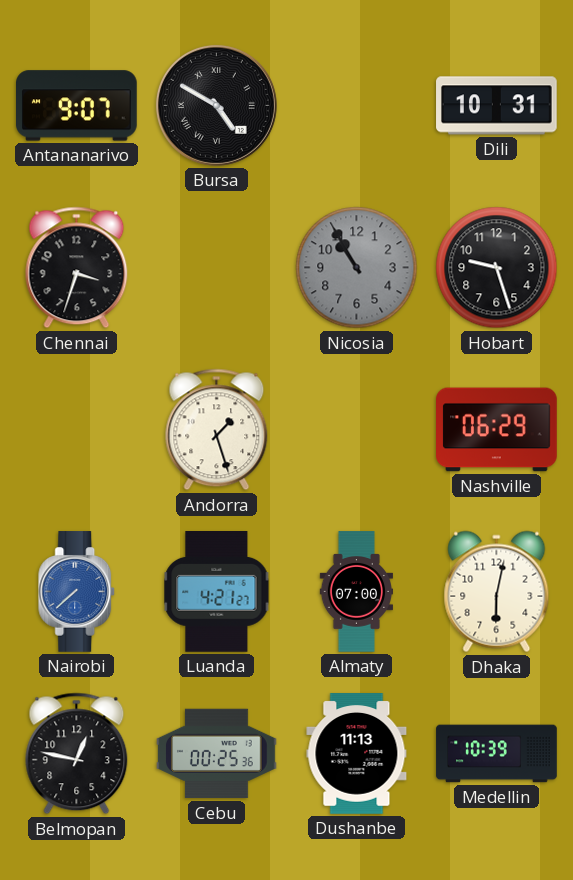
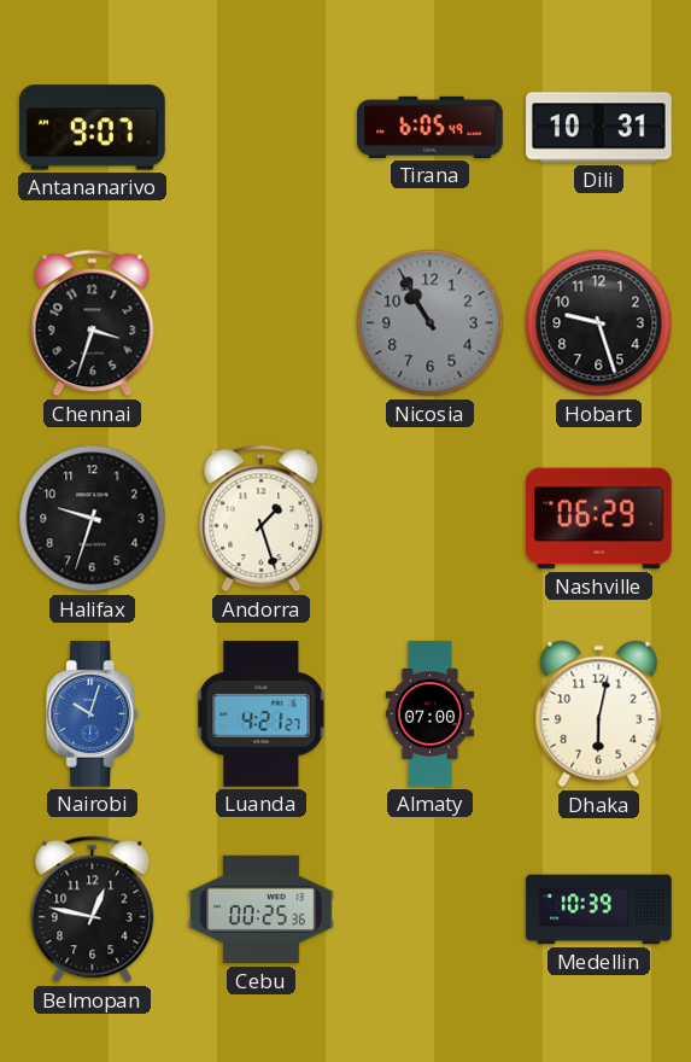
Bursa: 4:50 -> none
Tirana: none -> 6:05
Halifax: none -> 9:33
Nairobi: 7:38 -> 10:03
Dushanbe: 11:13 -> none
